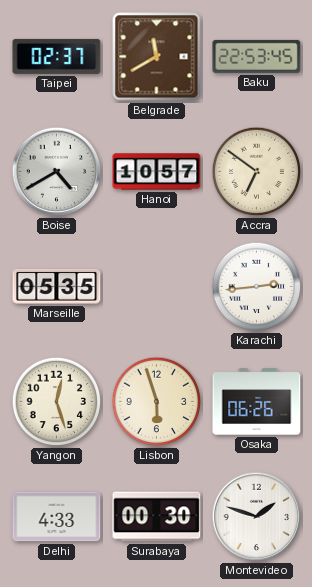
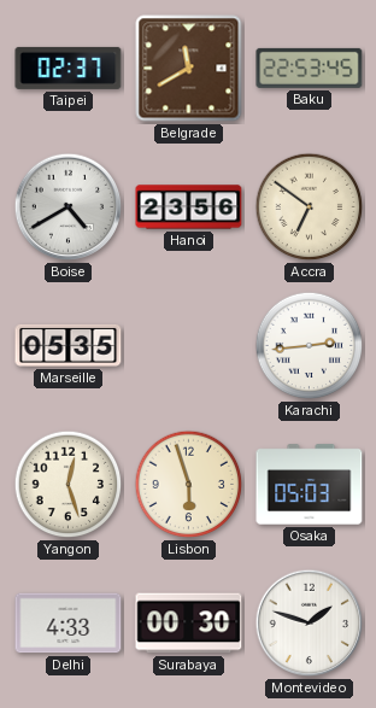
Hanoi: 10:57 -> 23:56
Osaka: 06:26 -> 05:03
